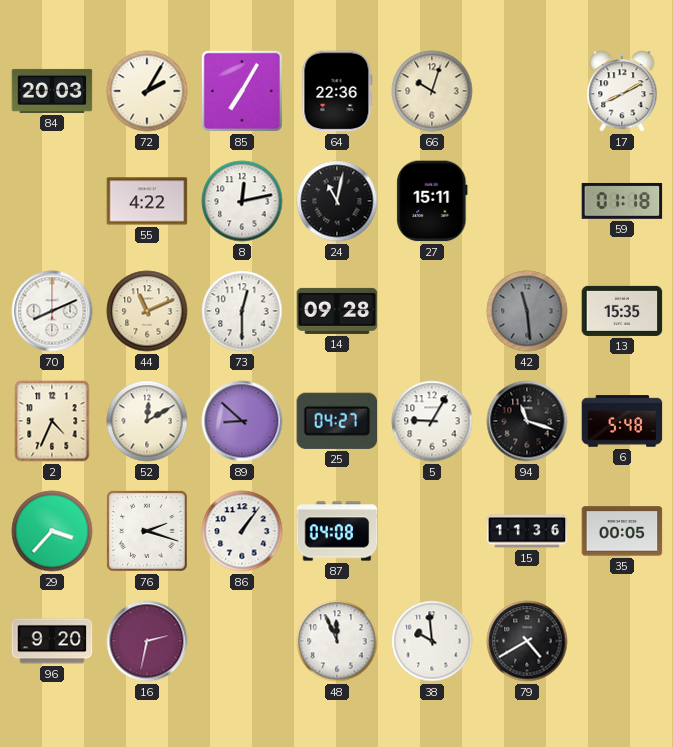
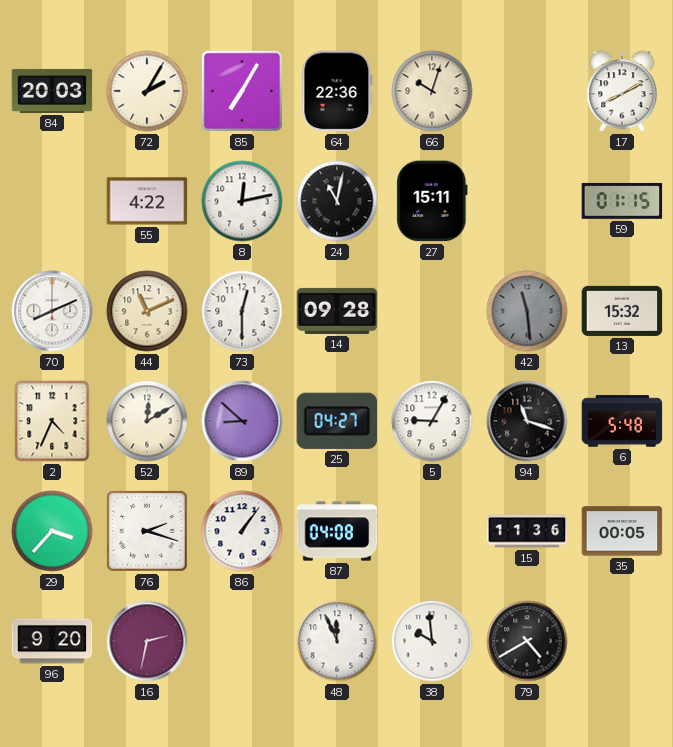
59: 01:18 -> 01:15
13: 15:35 -> 15:32
